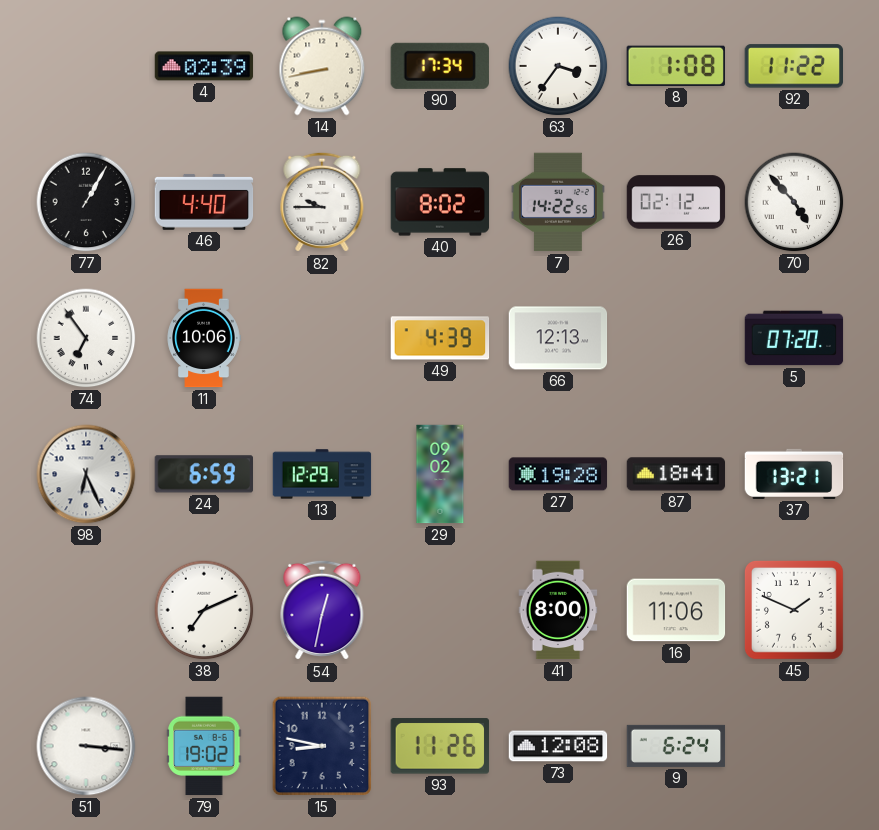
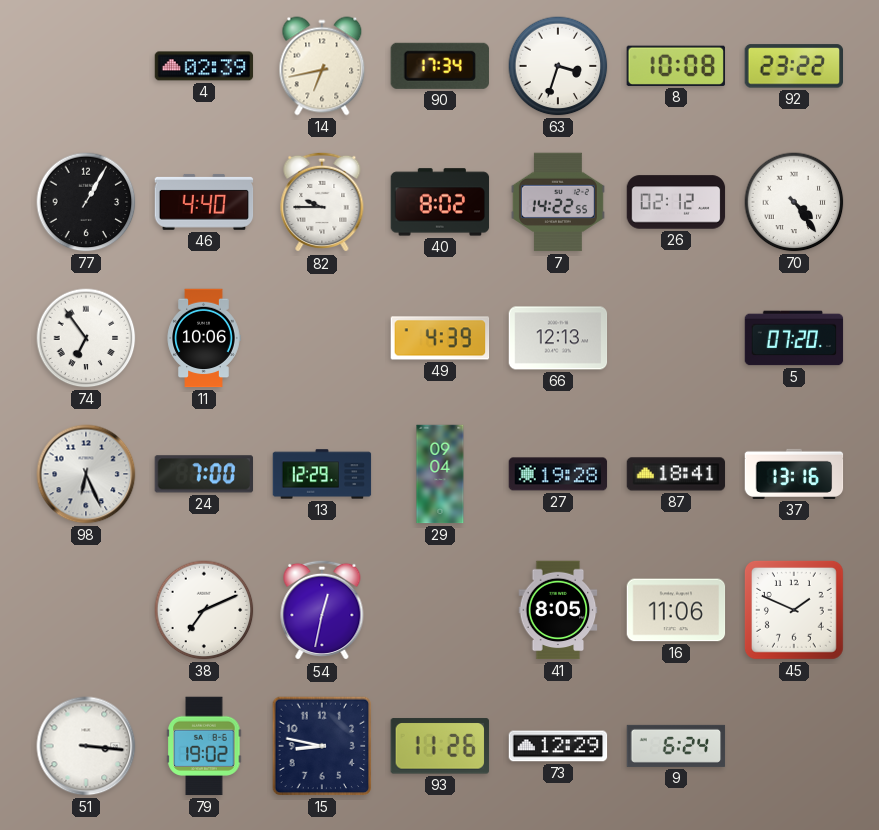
14: 8:43 -> 6:43
63: 3:36 -> 3:33
8: 1:08 -> 10:08
92: 11:22 -> 23:22
70: 4:53 -> 4:24
24: 6:59 -> 7:00
29: 09:02 -> 09:04
37: 13:21 -> 13:16
41: 8:00 -> 8:05
73: 12:08 -> 12:29
